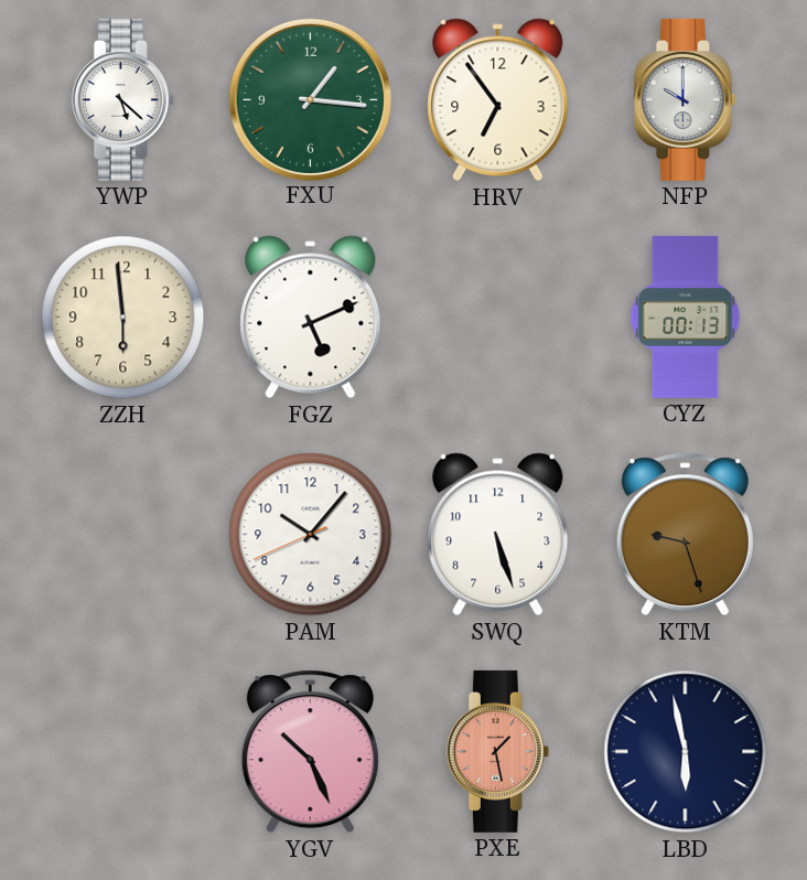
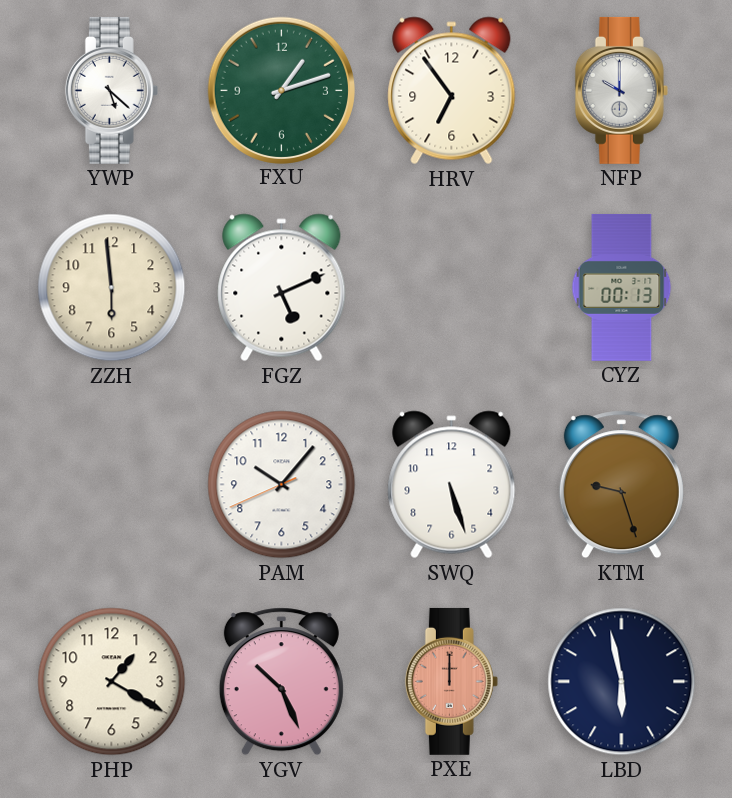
FXU: 1:16 -> 1:12
PHP: none -> 1:20
PXE: 1:28 -> 12:00
